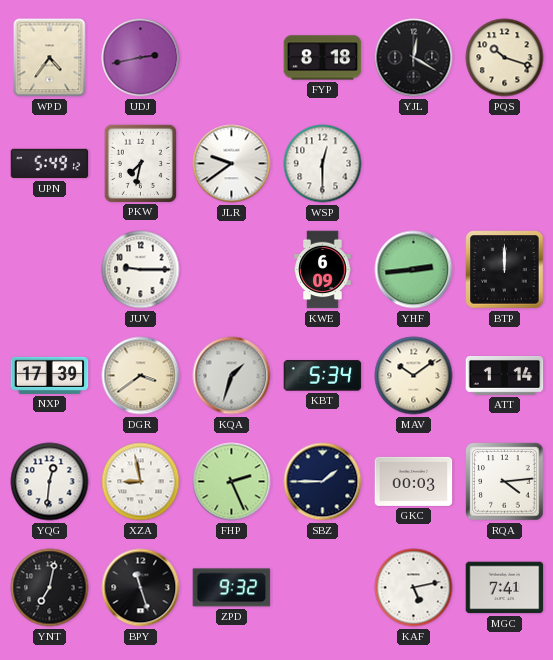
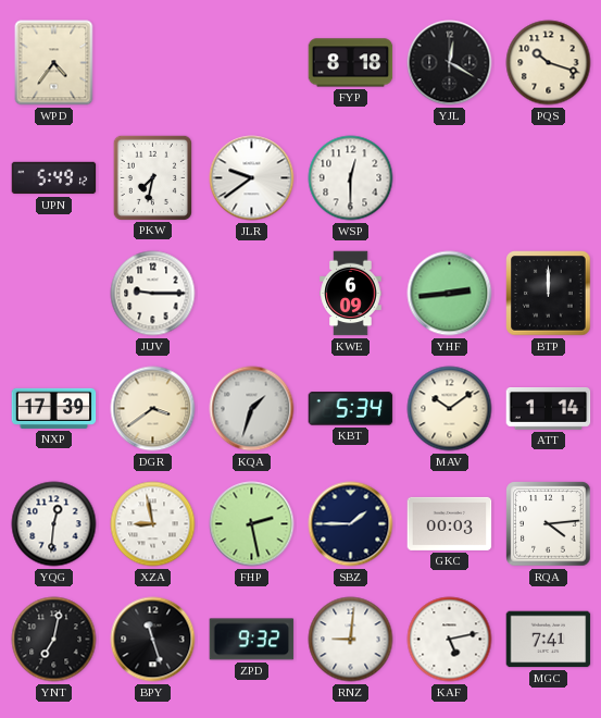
UDJ: 2:43 -> none
FHP: 2:26 -> 2:28
RNZ: none -> 9:01
